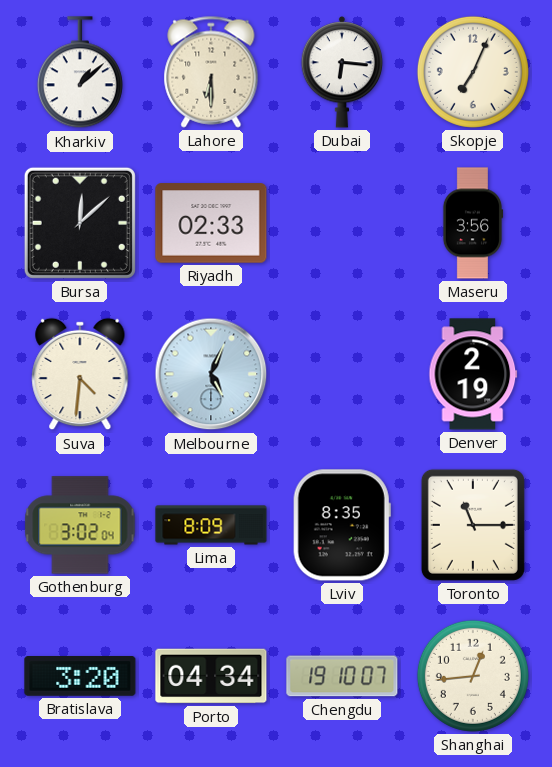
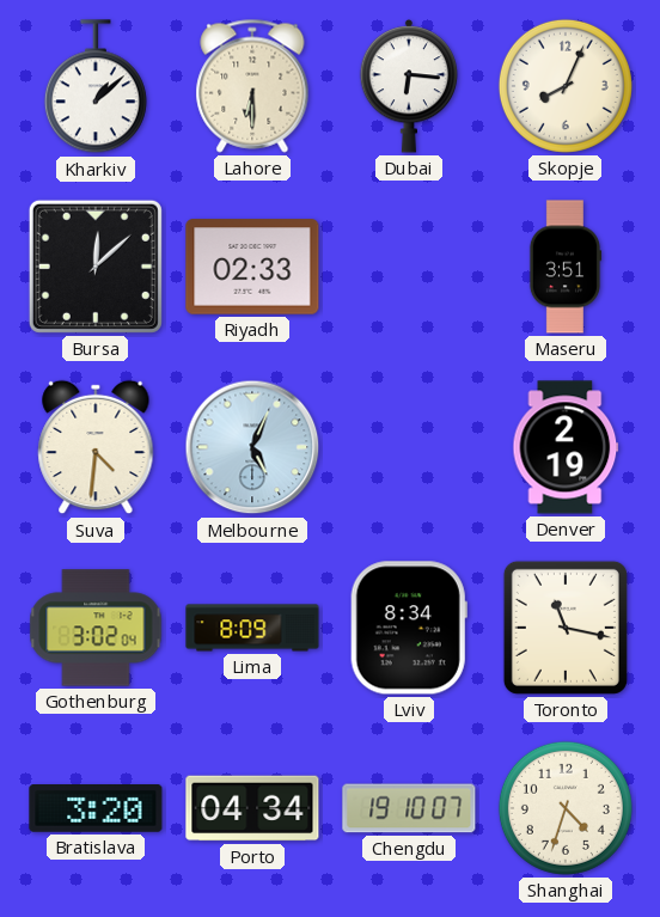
Skopje: 7:04 -> 8:04
Maseru: 3:56 -> 3:51
Lviv: 8:35 -> 8:34
Toronto: 11:15 -> 11:17
Shanghai: 12:44 -> 4:33
